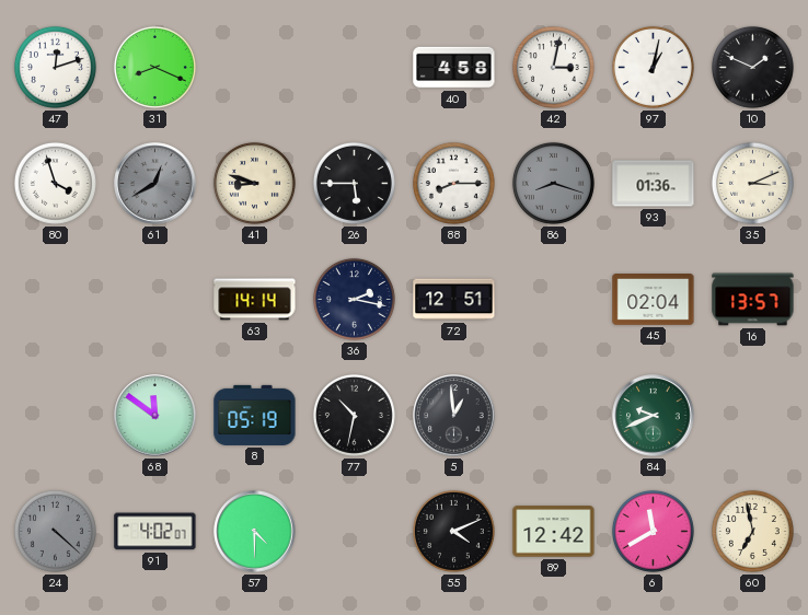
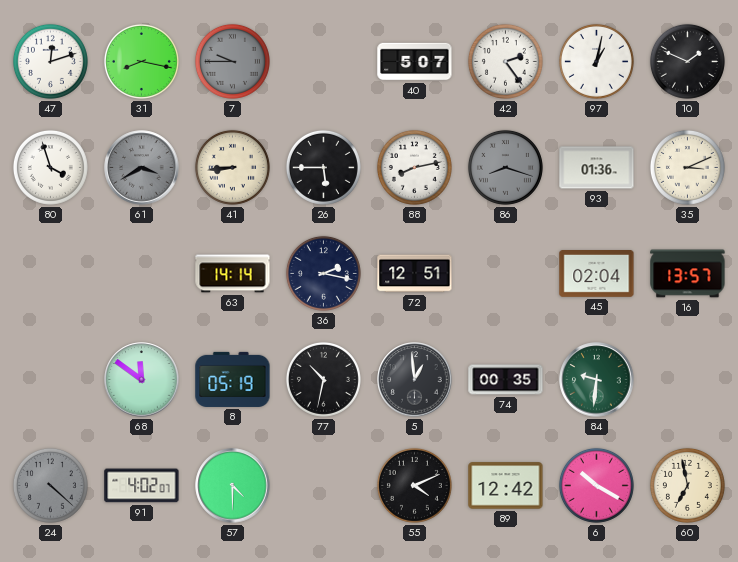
31: 8:19 -> 8:17
7: none -> 9:45
40: 4:58 -> 5:07
42: 3:02 -> 2:24
61: 12:40 -> 3:40
41: 8:48 -> 8:44
88: 8:15 -> 8:13
74: none -> 00:35
84: 9:41 -> 9:31
6: 11:40 -> 10:20
